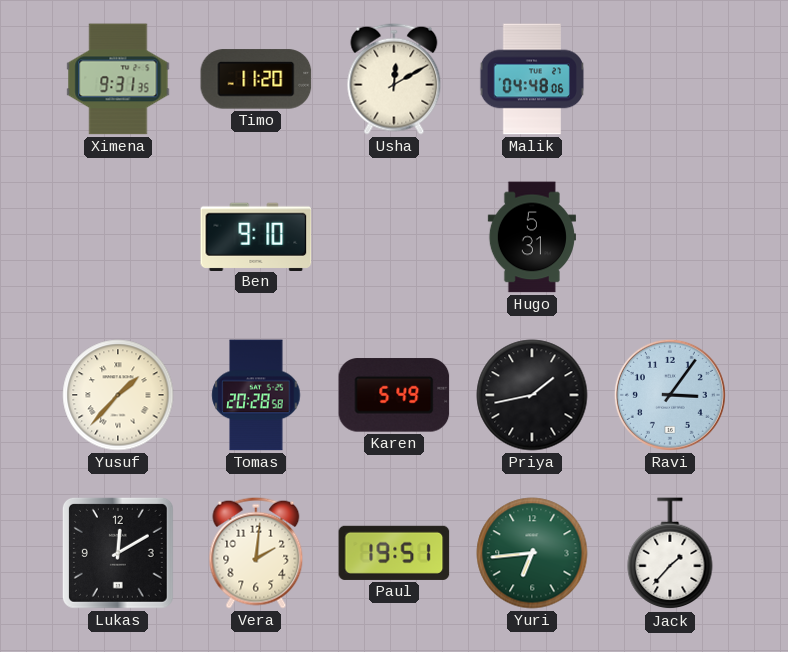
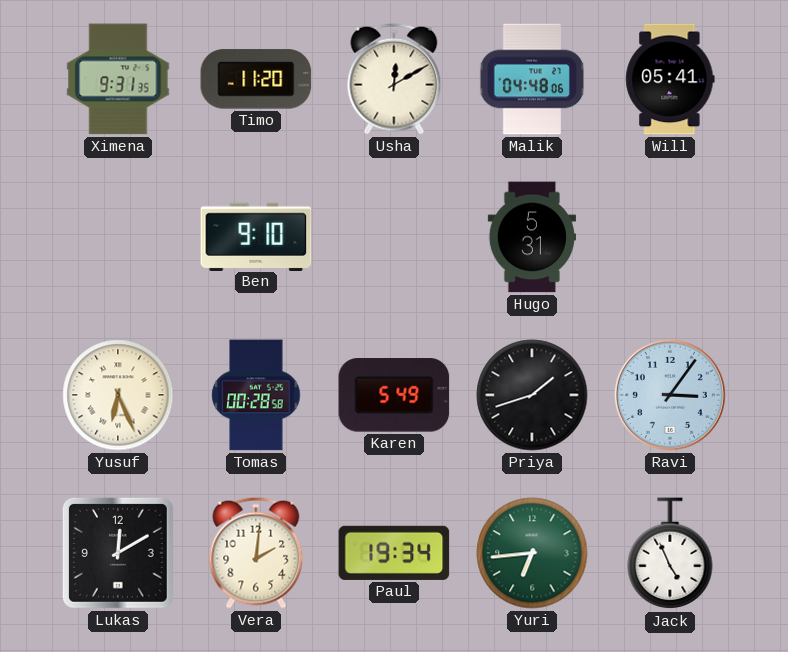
Will: none -> 05:41
Yusuf: 1:37 -> 6:26
Tomas: 20:28 -> 00:28
Priya: 1:43 -> 1:42
Paul: 19:51 -> 19:34
Jack: 1:37 -> 4:56
